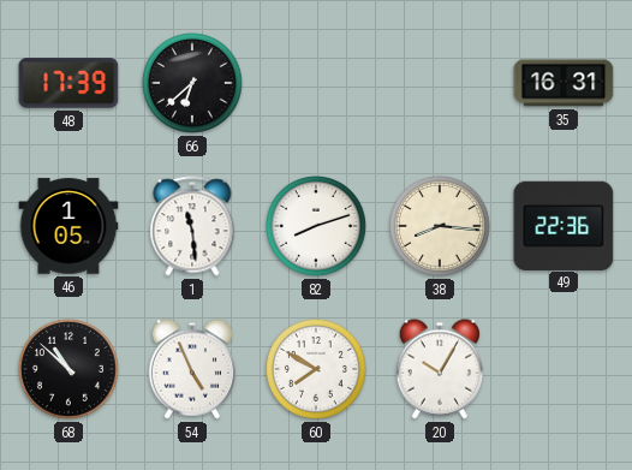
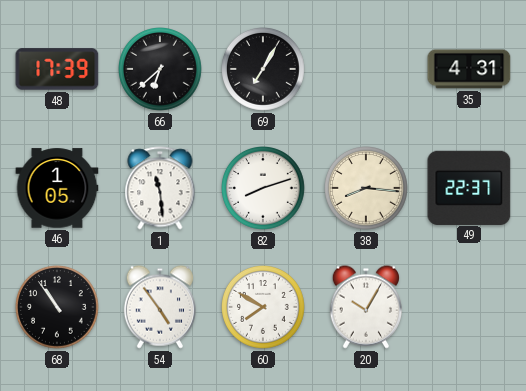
69: none -> 7:05
35: 16:31 -> 4:31
49: 22:36 -> 22:37
68: 10:52 -> 10:54
54: 4:56 -> 4:54
